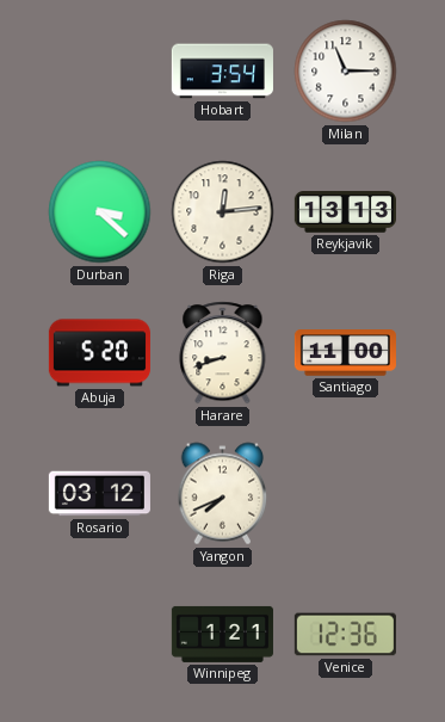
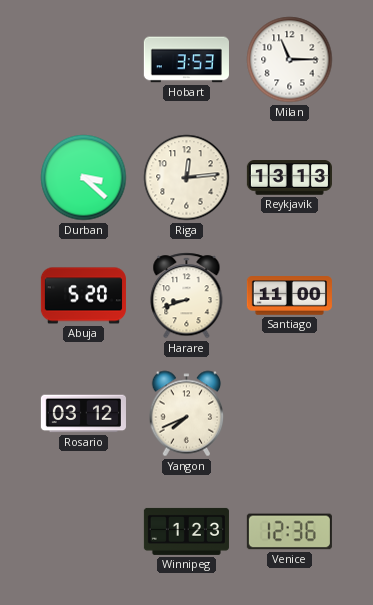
Hobart: 3:54 -> 3:53
Winnipeg: 1:21 -> 1:23
